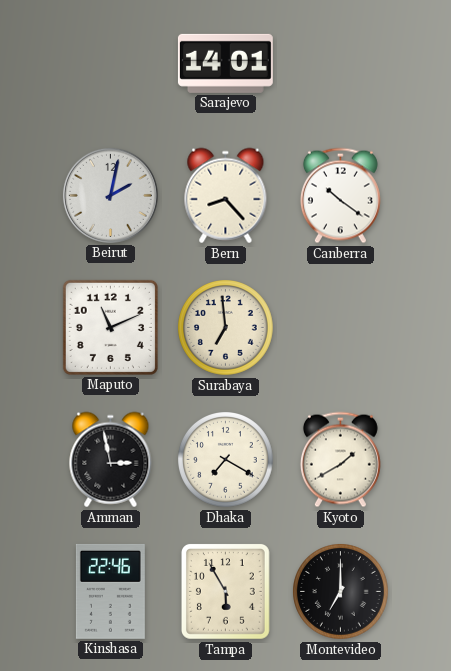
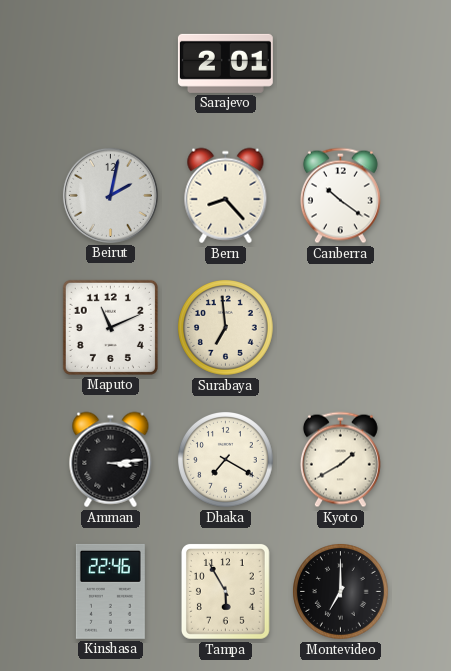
Sarajevo: 14:01 -> 2:01
Amman: 2:58 -> 3:14
